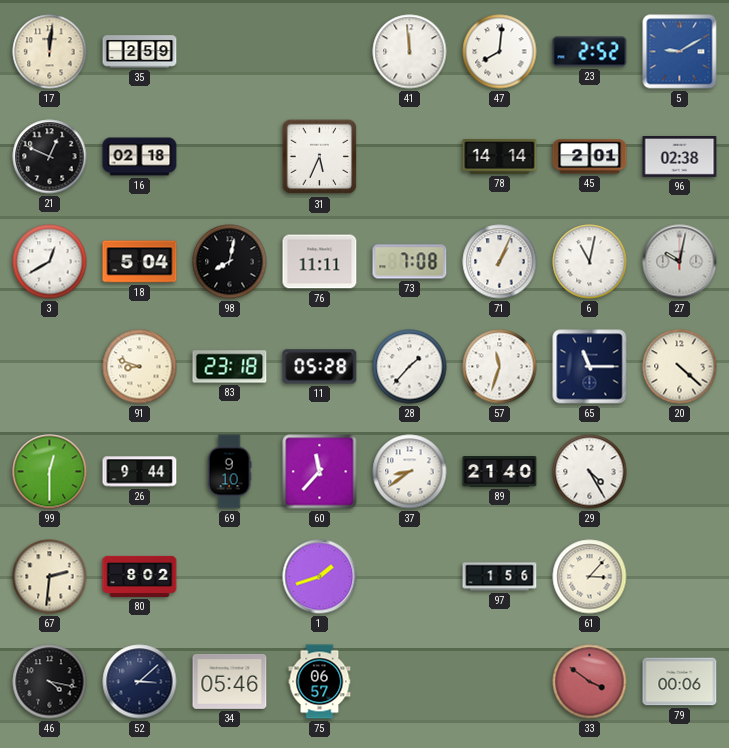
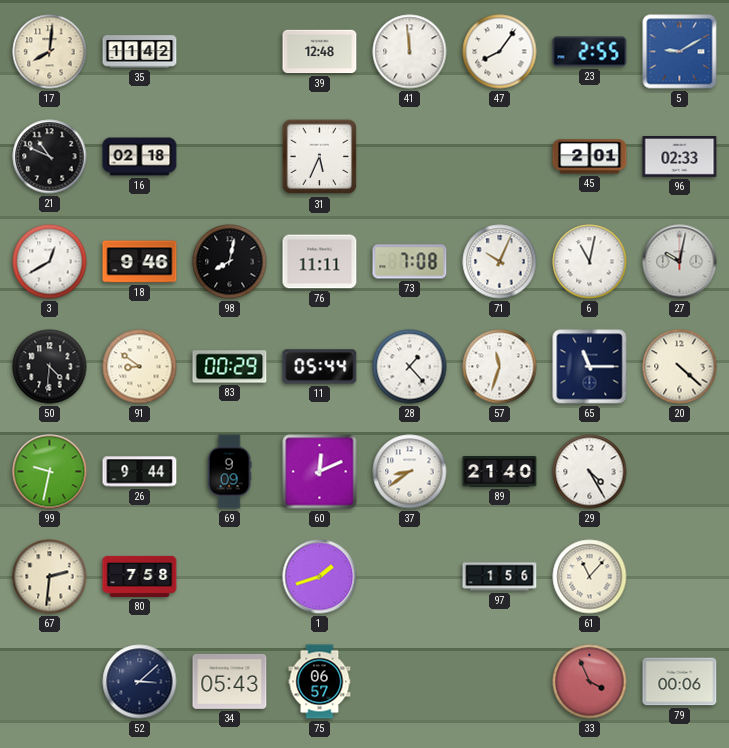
17: 12:01 -> 8:01
35: 2:59 -> 11:42
39: none -> 12:48
47: 8:01 -> 8:06
23: 2:52 -> 2:55
21: 12:49 -> 10:49
78: 14:14 -> none
96: 02:38 -> 02:33
18: 5:04 -> 9:46
71: 1:04 -> 10:04
50: none -> 4:31
91: 8:48 -> 8:51
83: 23:18 -> 00:29
11: 05:28 -> 05:44
28: 1:37 -> 1:23
99: 12:30 -> 9:32
69: 9:10 -> 9:09
60: 11:37 -> 12:11
80: 8:02 -> 7:58
61: 3:07 -> 11:07
46: 4:17 -> none
34: 05:46 -> 05:43
33: 3:51 -> 3:56
